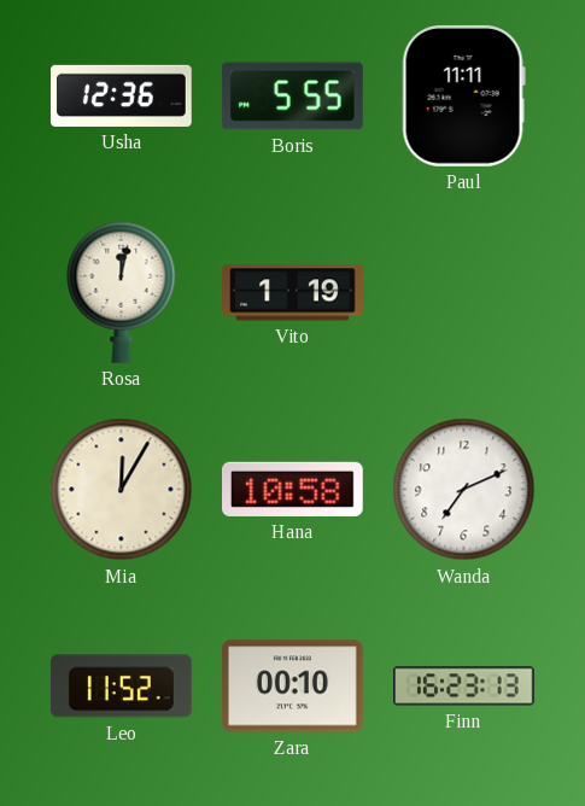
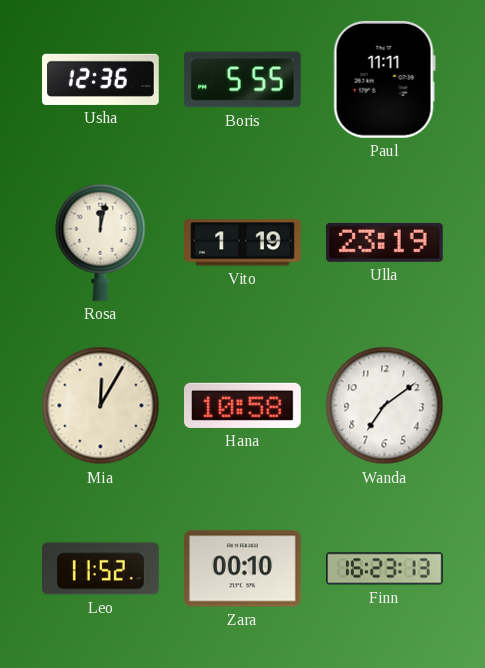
Ulla: none -> 23:19
Wanda: 7:11 -> 7:09
